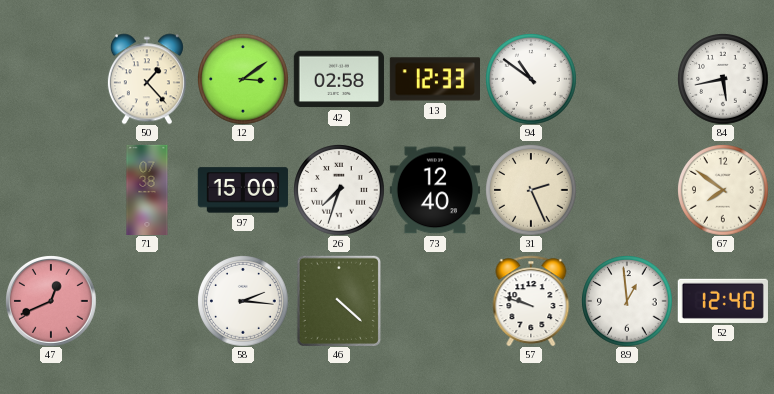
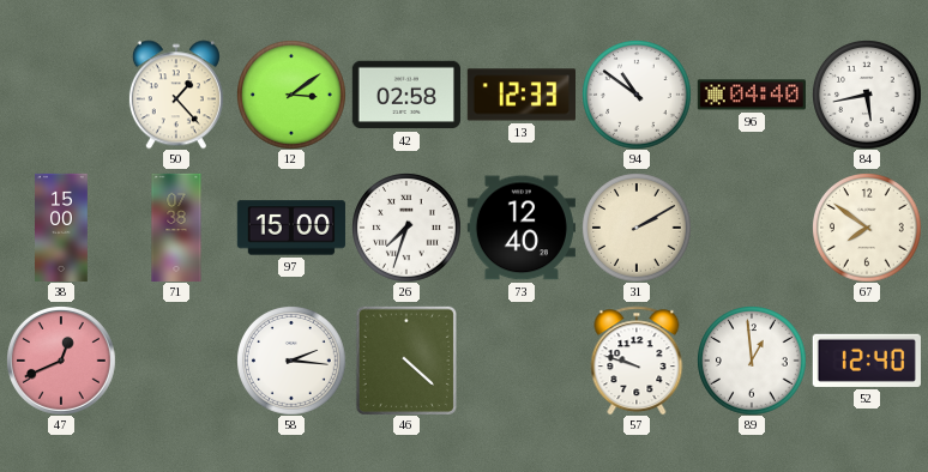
96: none -> 04:40
38: none -> 15:00
31: 2:26 -> 2:10
